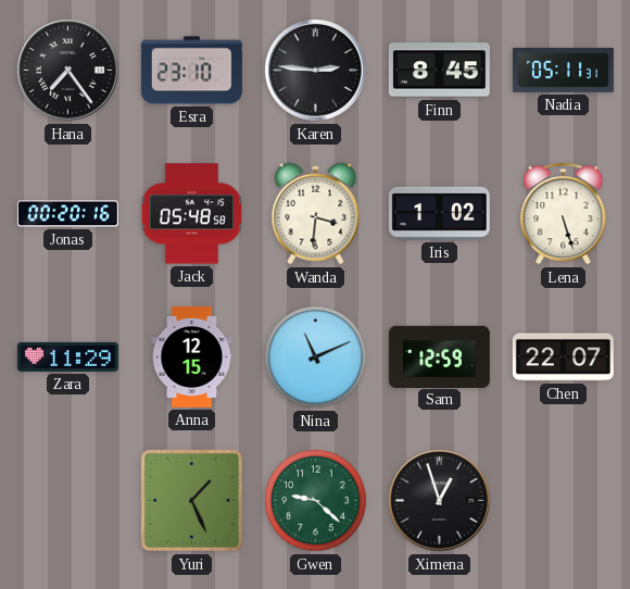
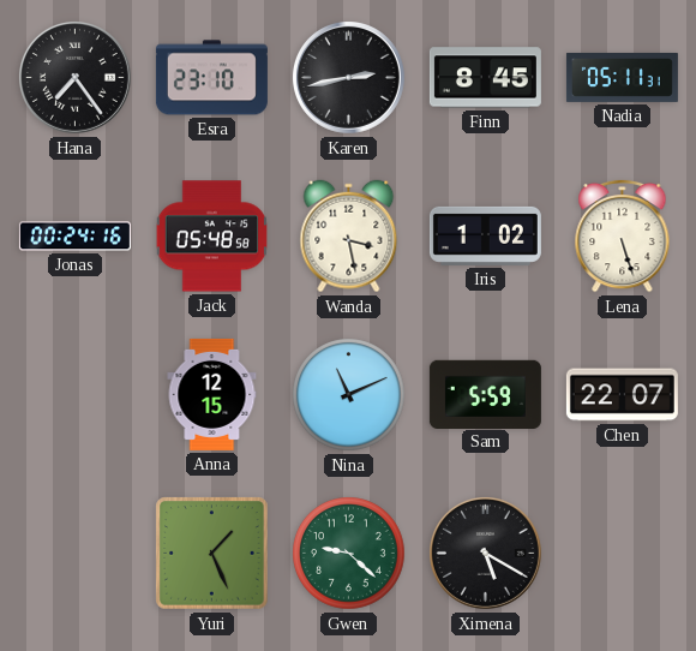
Karen: 2:46 -> 2:43
Jonas: 00:20 -> 00:24
Wanda: 3:31 -> 3:28
Zara: 11:29 -> none
Sam: 12:59 -> 5:59
Ximena: 12:57 -> 5:20
